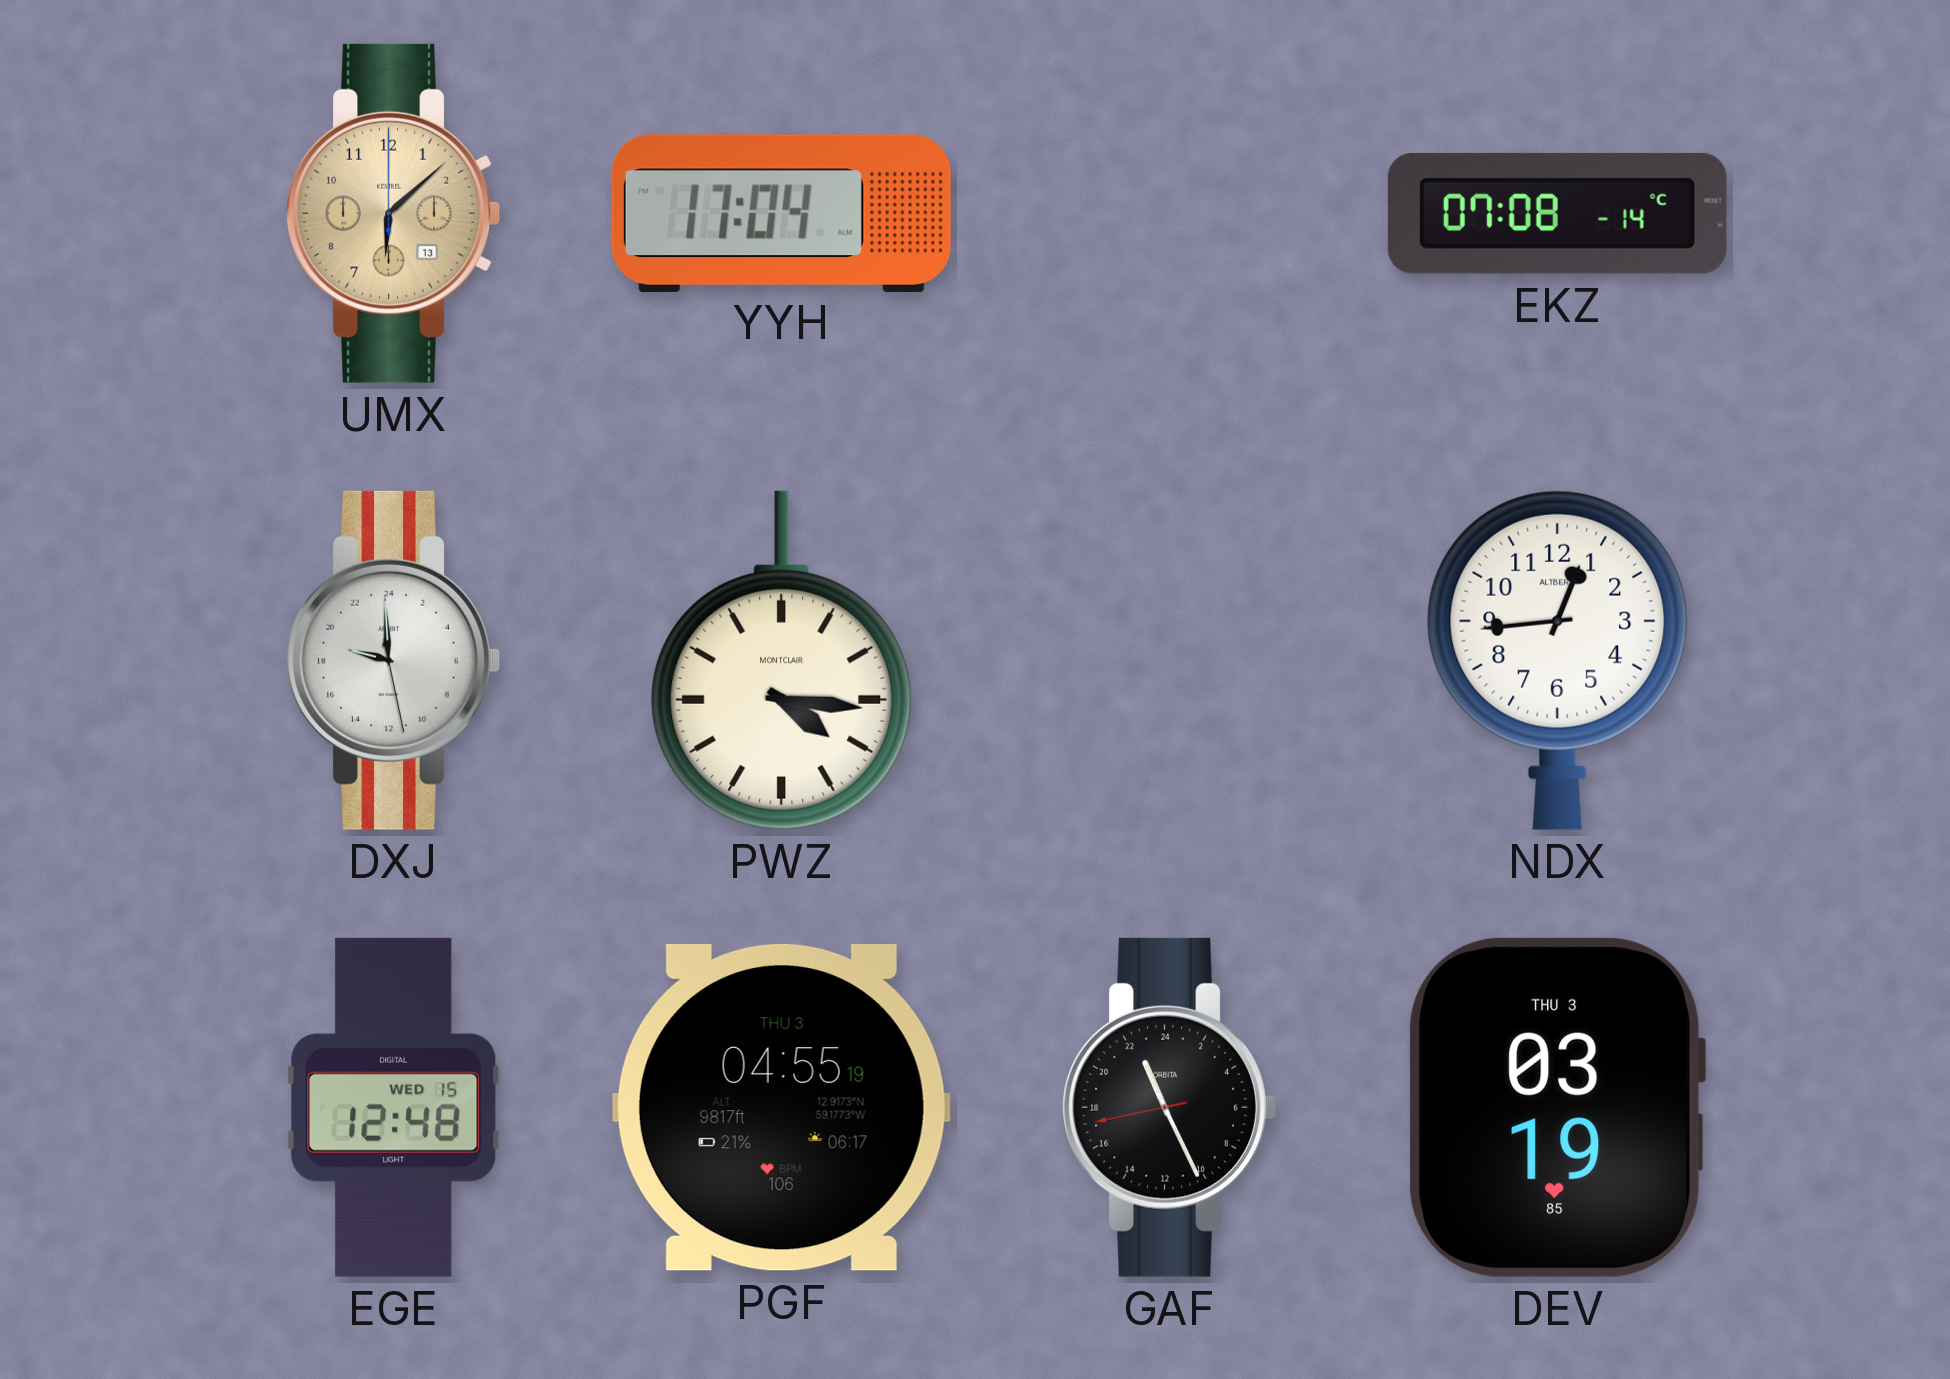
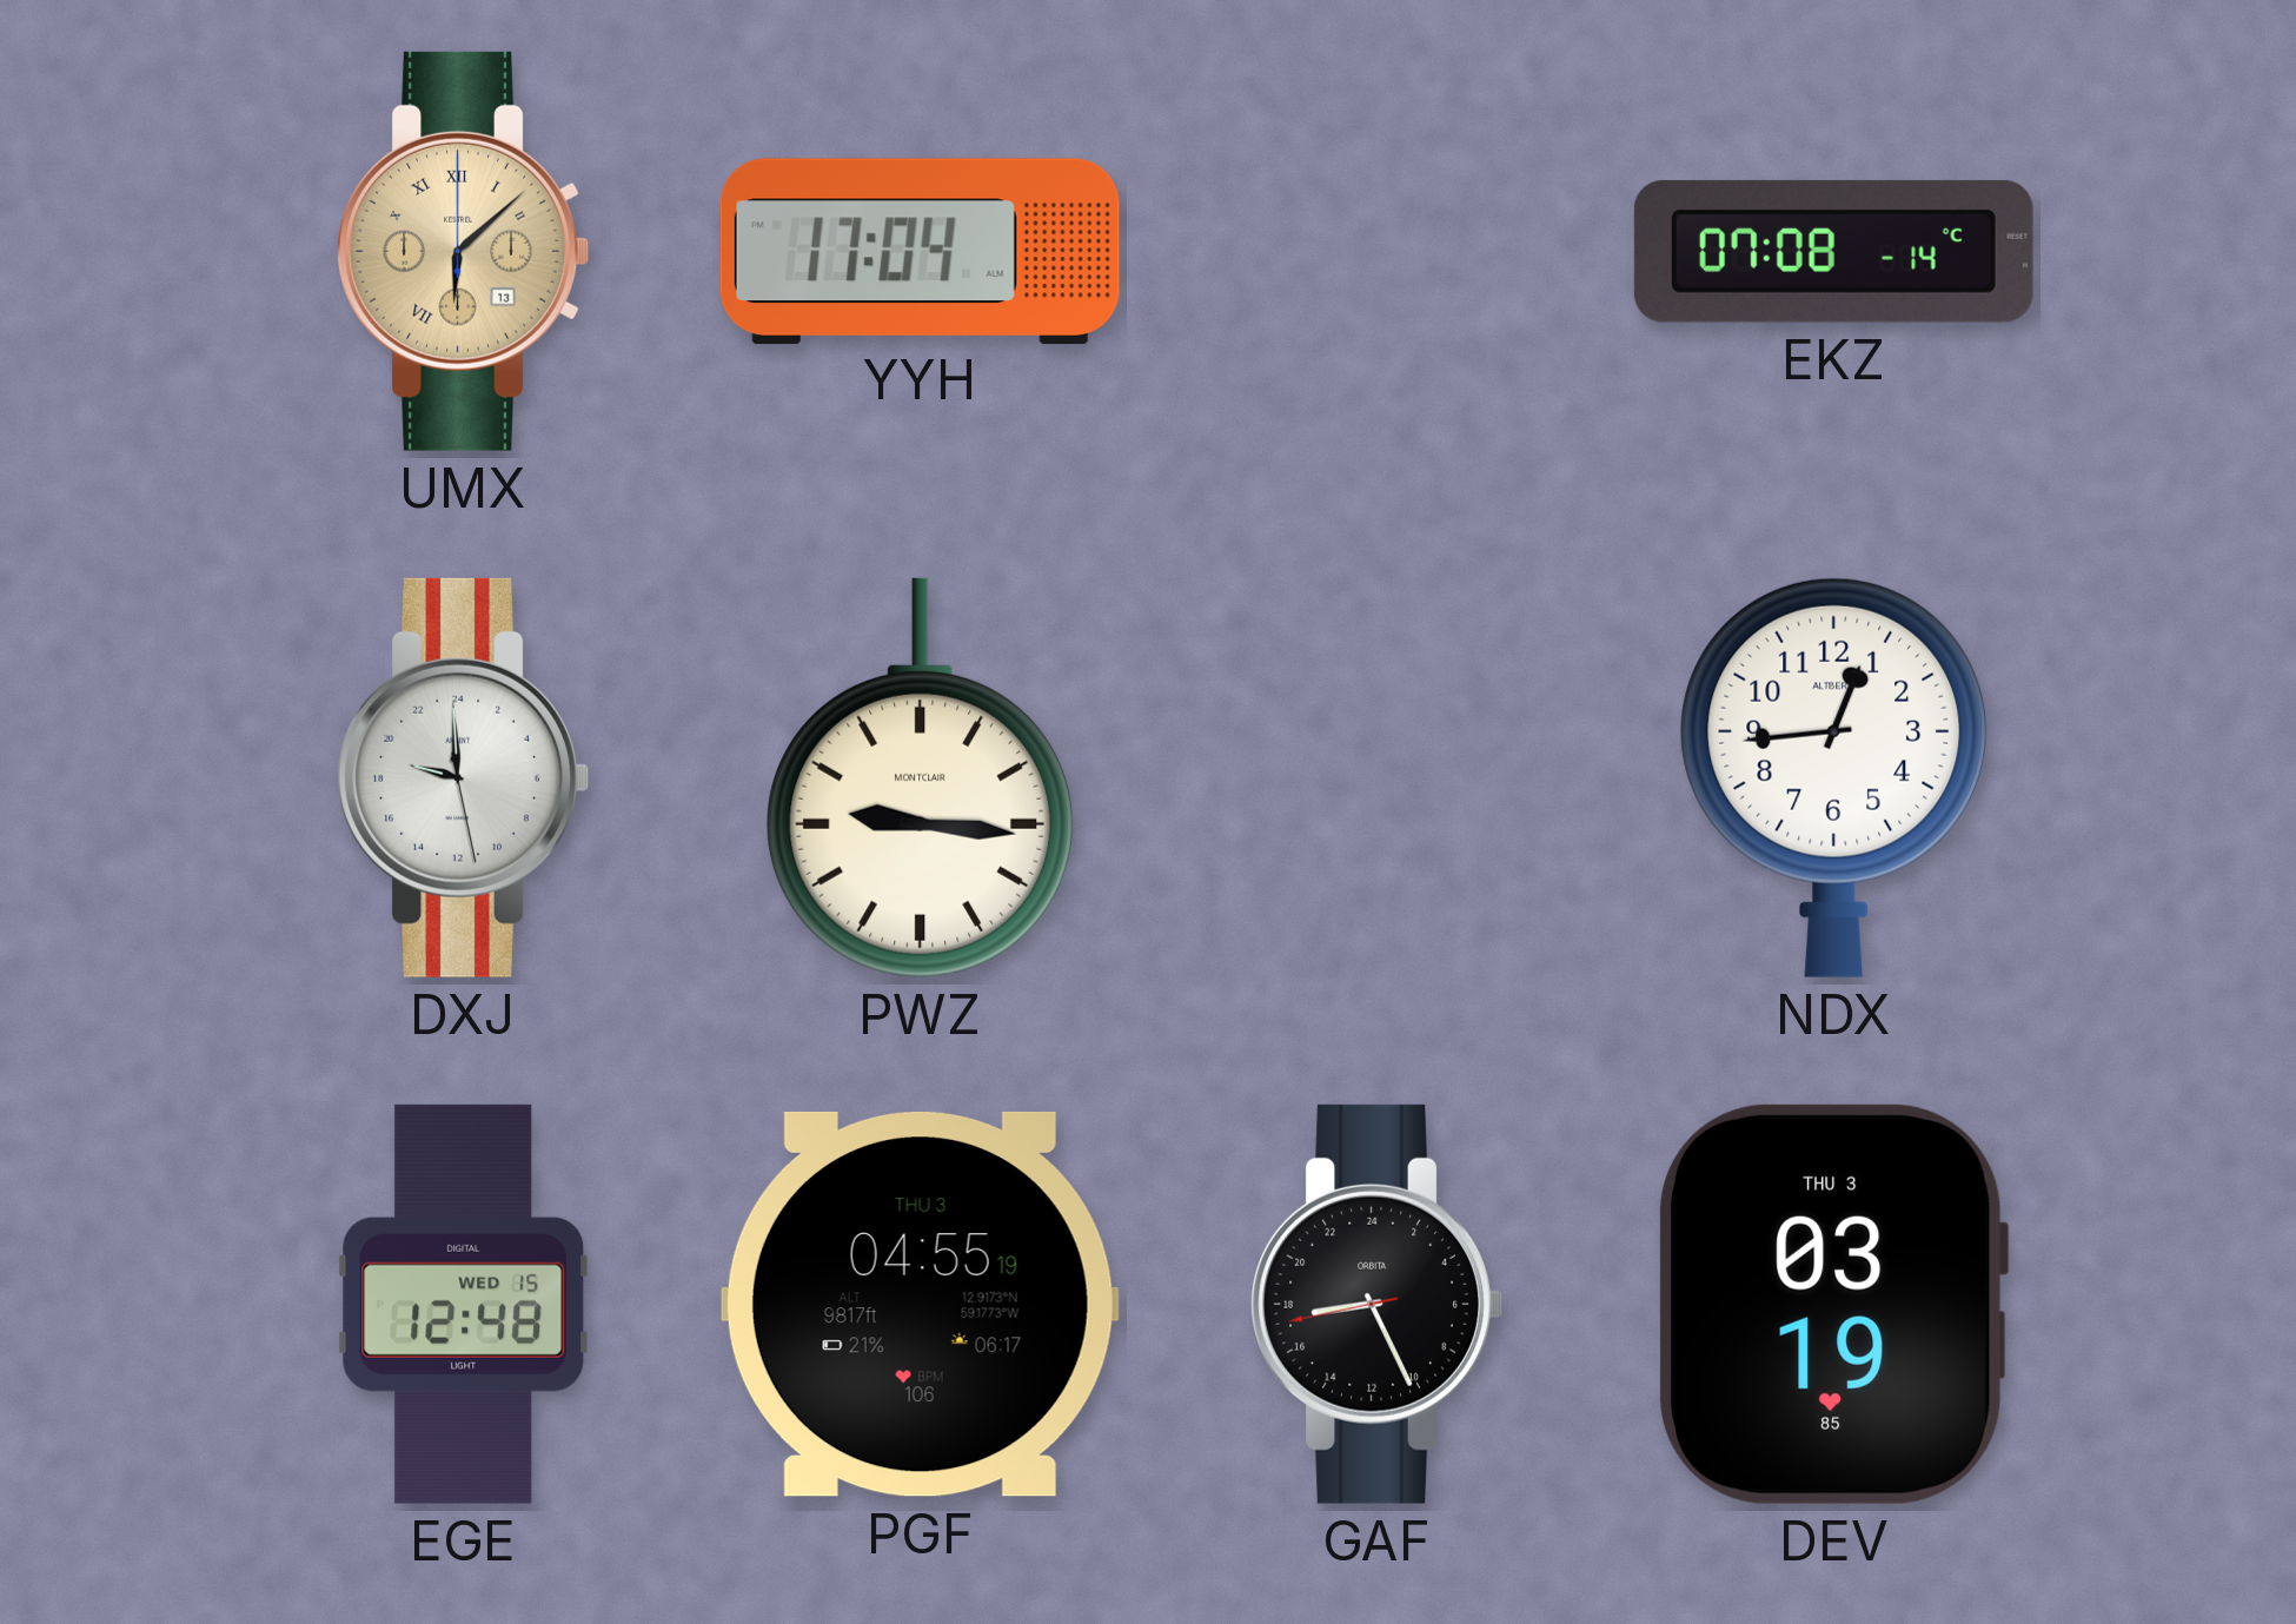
UMX numerals: Arabic -> Roman
PWZ: 4:16 -> 9:16
GAF: 22:25 -> 17:25
